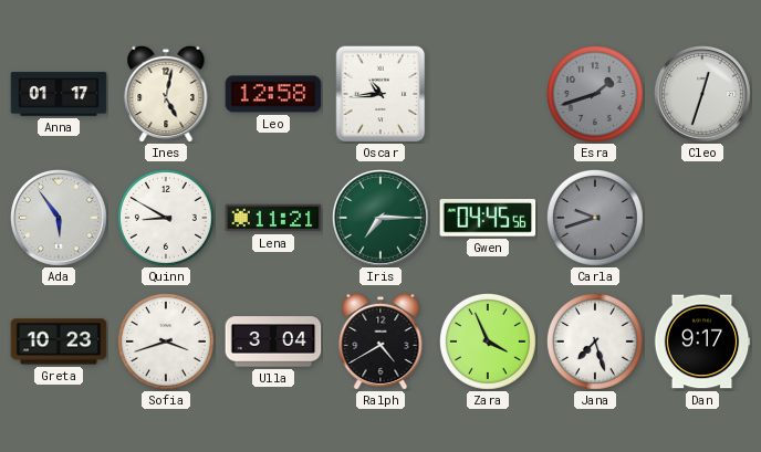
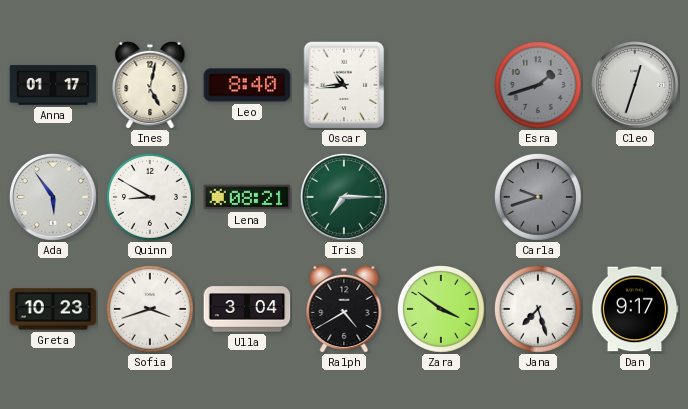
Leo: 12:58 -> 8:40
Lena: 11:21 -> 08:21
Gwen: 04:45 -> none
Zara: 3:56 -> 3:51
